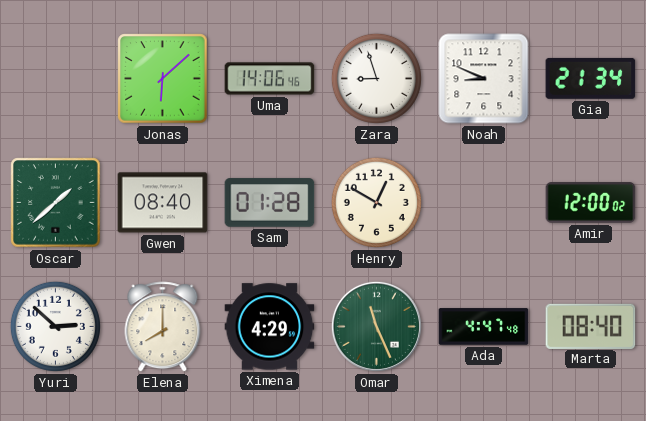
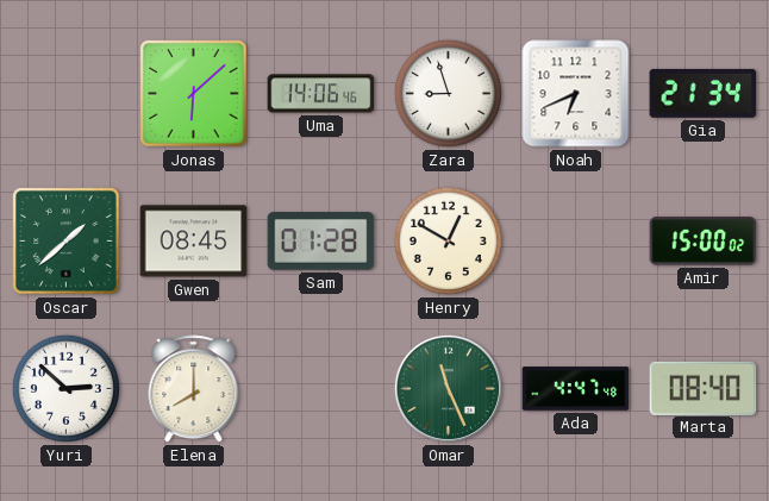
Noah: 8:49 -> 6:41
Gwen: 08:40 -> 08:45
Amir: 12:00 -> 15:00
Ximena: 4:29 -> none
